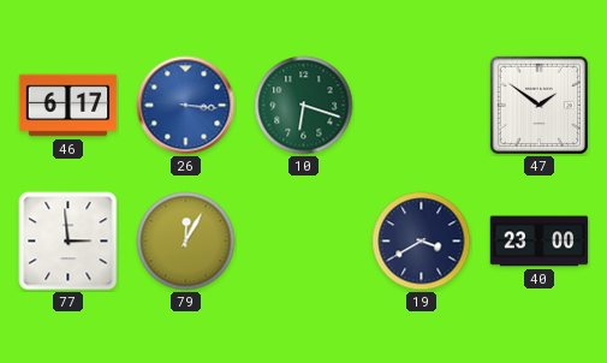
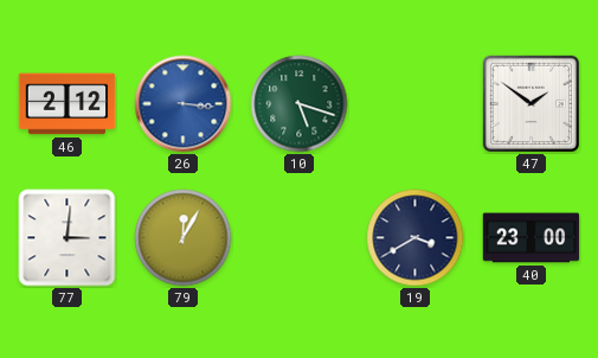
46: 6:17 -> 2:12
10: 6:18 -> 5:18
77: 2:59 -> 3:01
